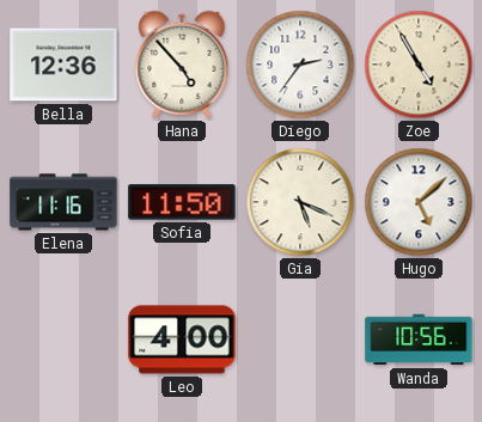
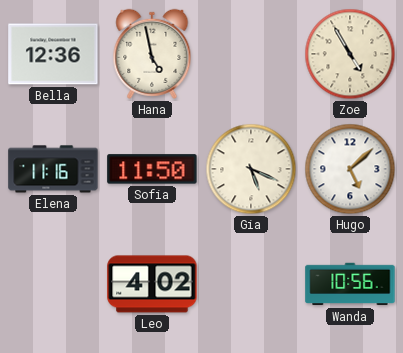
Hana: 4:53 -> 4:58
Diego: 2:36 -> none
Leo: 4:00 -> 4:02
